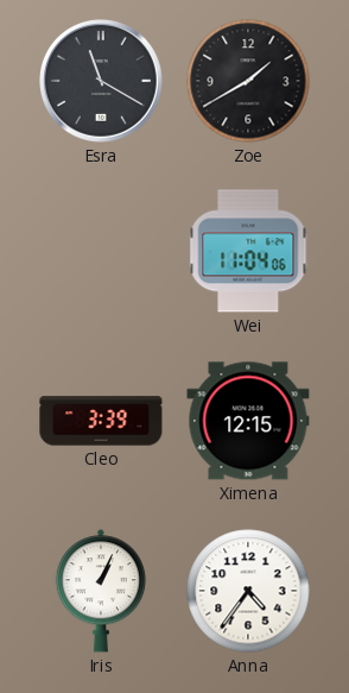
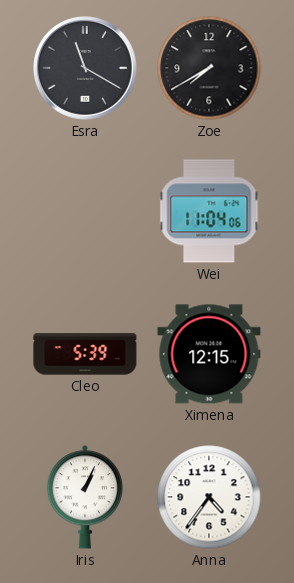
Zoe: 1:40 -> 7:40
Cleo: 3:39 -> 5:39
